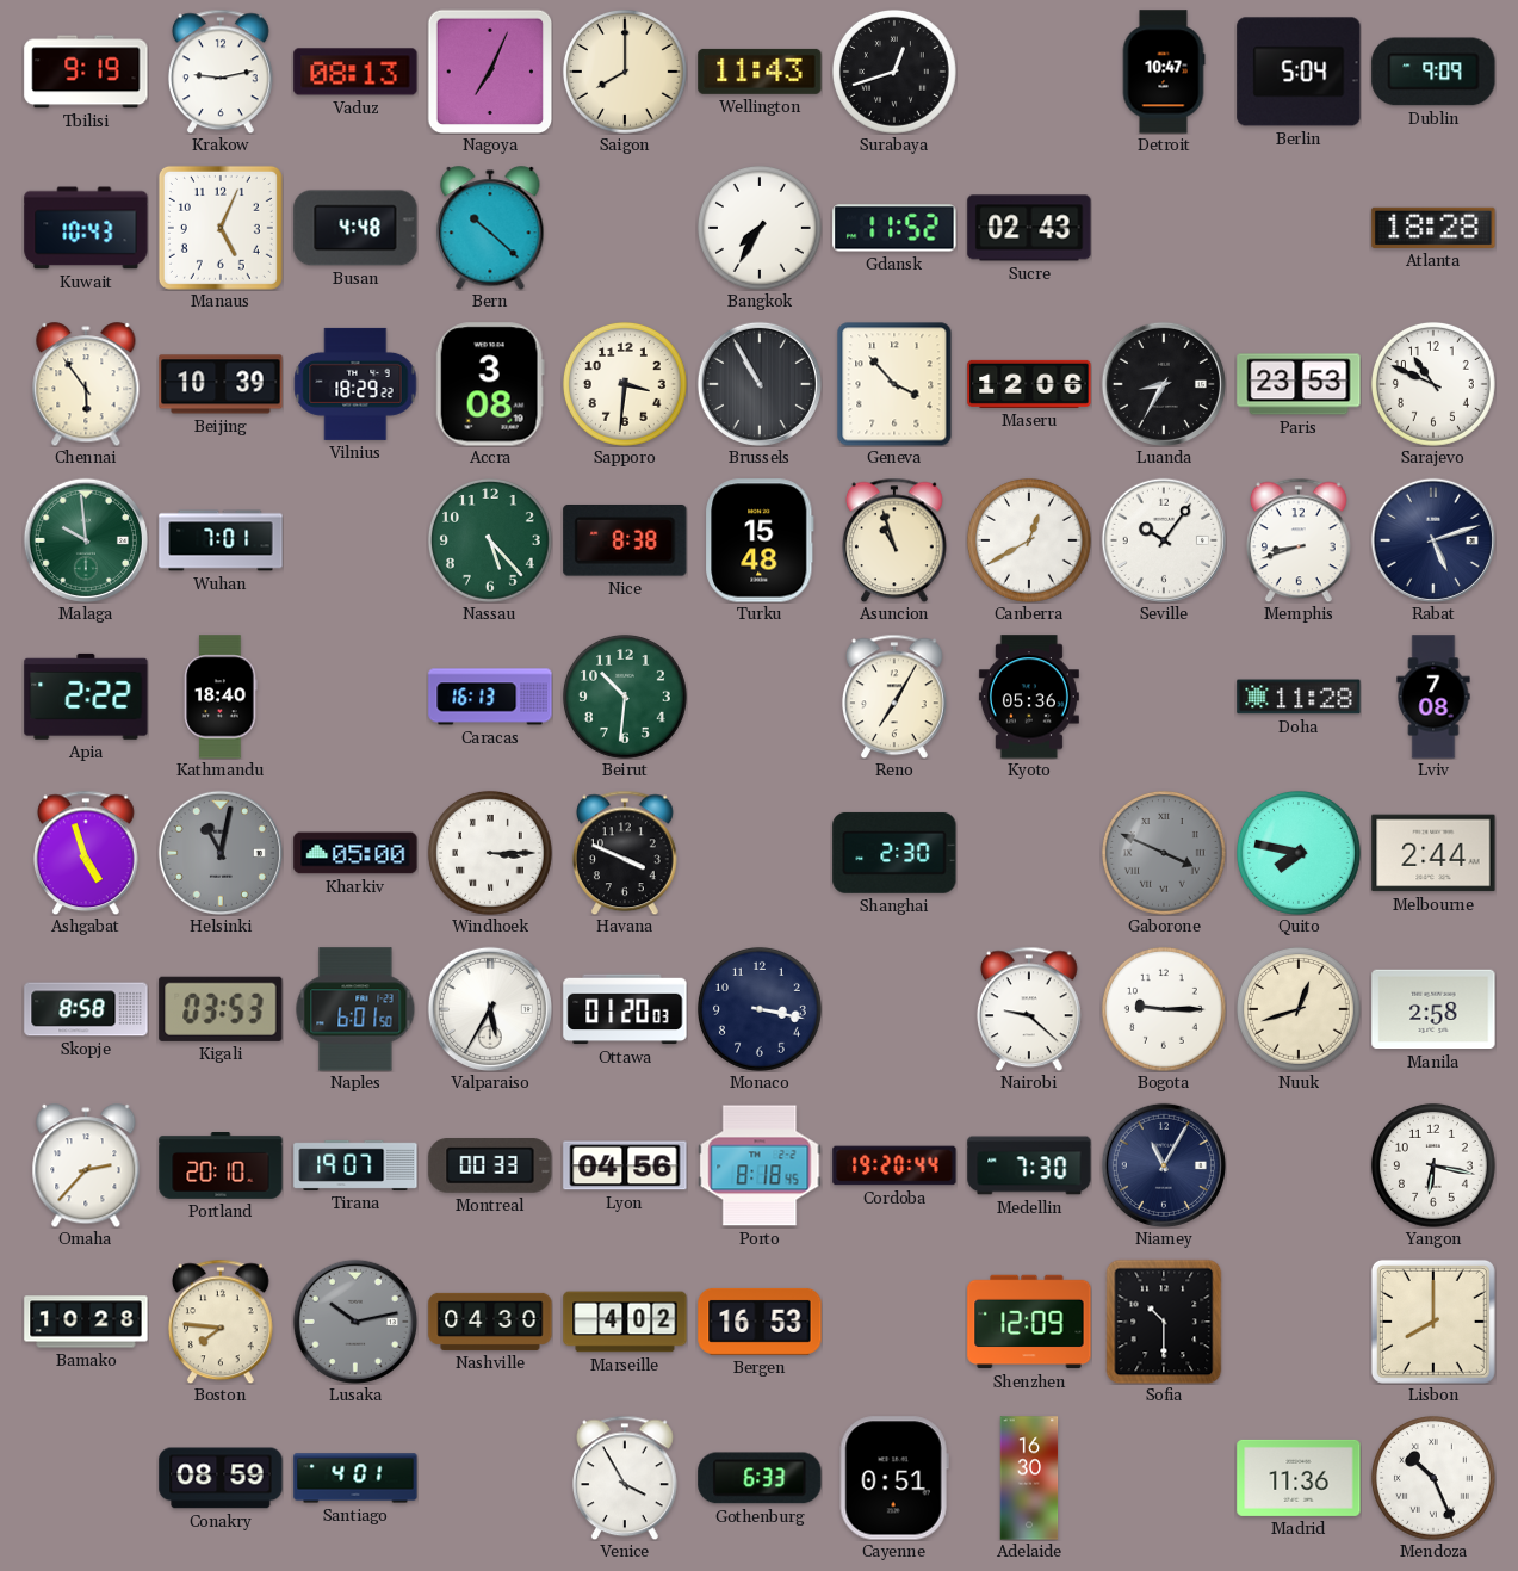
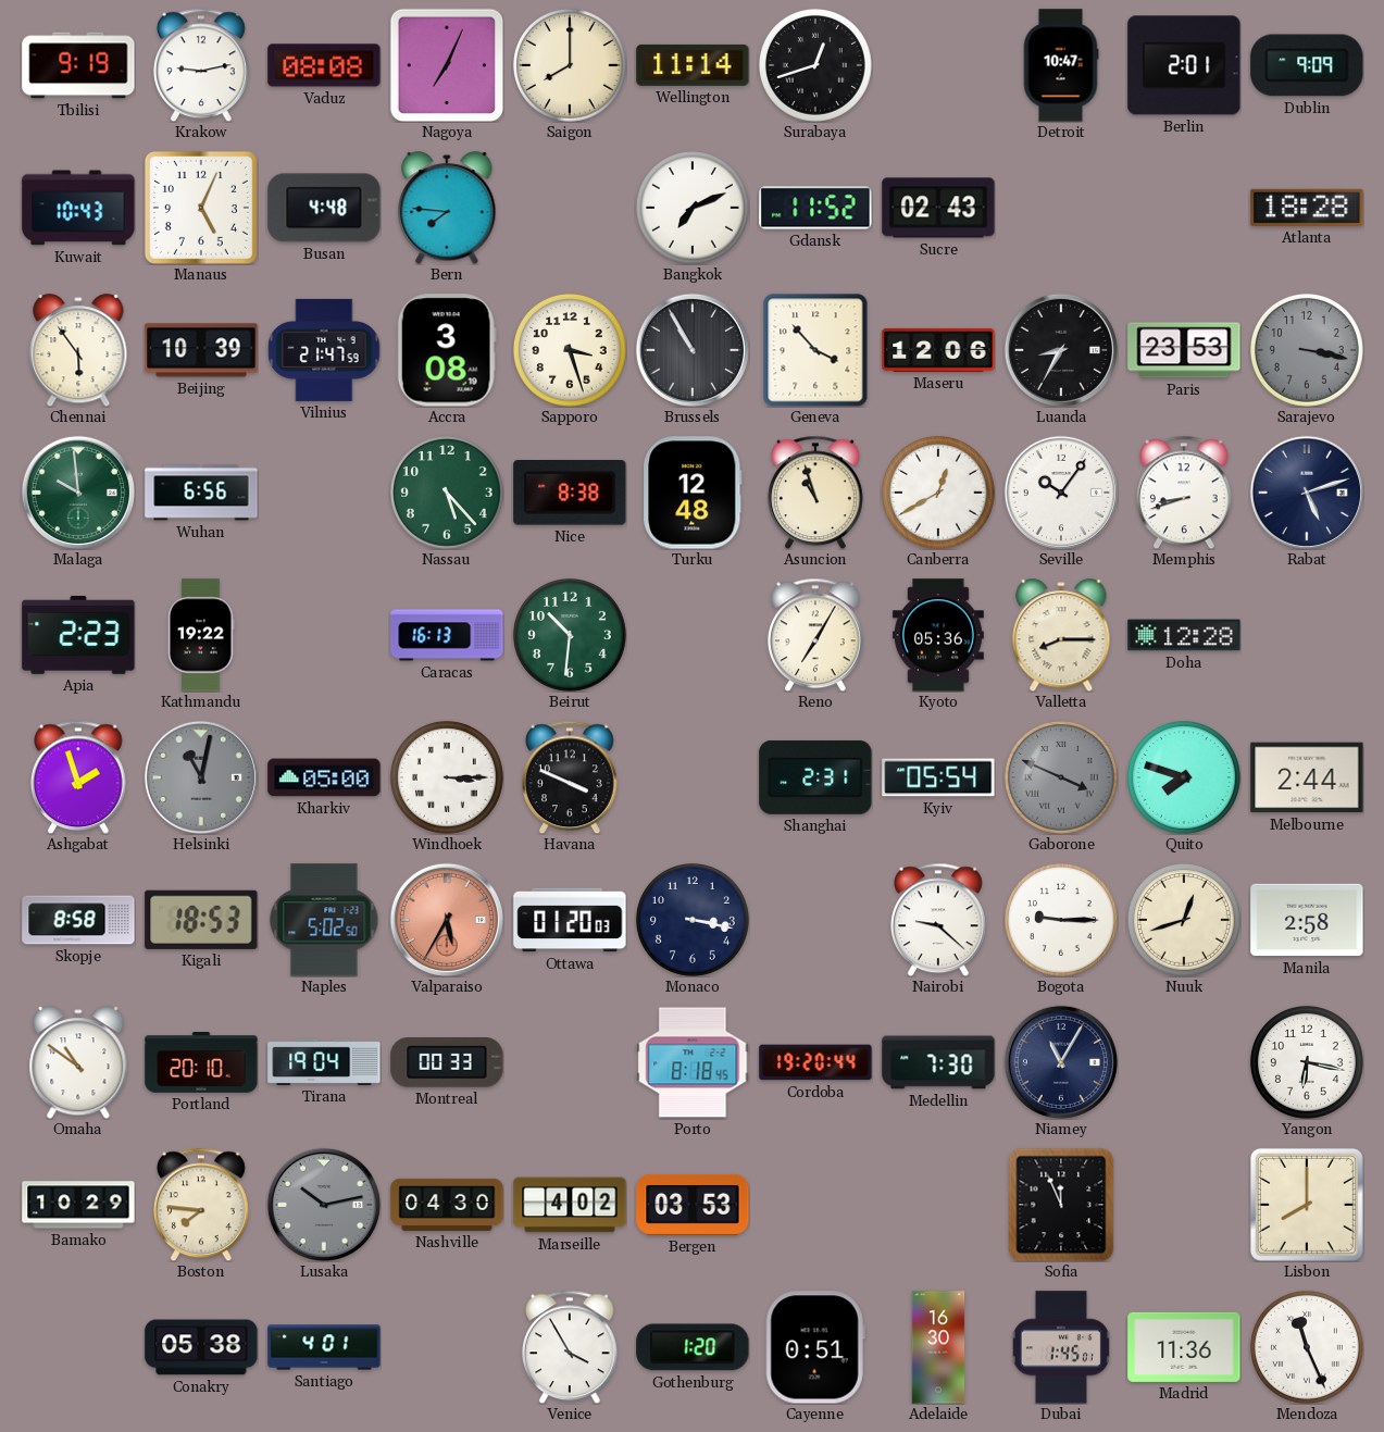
Vaduz: 08:13 -> 08:08
Wellington: 11:43 -> 11:14
Berlin: 5:04 -> 2:01
Bern: 10:22 -> 7:46
Bangkok: 7:35 -> 7:11
Vilnius: 18:29 -> 21:47
Sapporo: 3:31 -> 3:27
Sarajevo: 10:49 -> 3:17
Sarajevo dial: white -> grey
Wuhan: 7:01 -> 6:56
Turku: 15:48 -> 12:48
Apia: 2:22 -> 2:23
Kathmandu: 18:40 -> 19:22
Valletta: none -> 8:15
Doha: 11:28 -> 12:28
Lviv: 7:08 -> none
Ashgabat: 4:57 -> 1:57
Shanghai: 2:30 -> 2:31
Kyiv: none -> 05:54
Quito: 7:47 -> 7:48
Kigali: 03:53 -> 18:53
Naples: 6:01 -> 5:02
Valparaiso dial: white -> salmon
Omaha: 2:37 -> 10:51
Tirana: 19:07 -> 19:04
Lyon: 04:56 -> none
Bamako: 10:28 -> 10:29
Bergen: 16:53 -> 03:53
Shenzhen: 12:09 -> none
Sofia: 10:30 -> 11:56
Conakry: 08:59 -> 05:38
Gothenburg: 6:33 -> 1:20
Dubai: none -> 1:45
Mendoza: 10:26 -> 11:26
